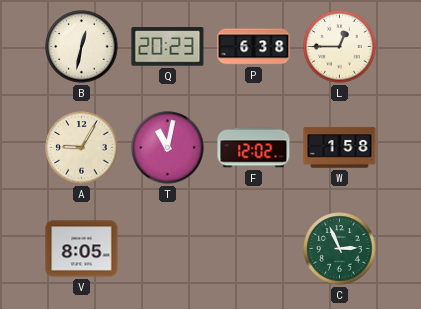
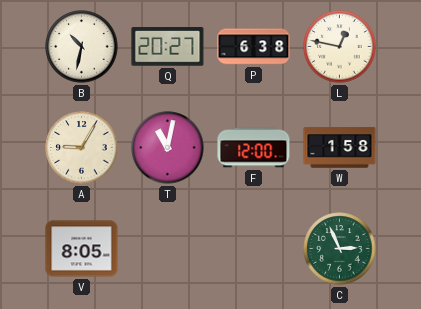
B: 12:32 -> 10:32
Q: 20:23 -> 20:27
L: 12:45 -> 12:47
F: 12:02 -> 12:00
